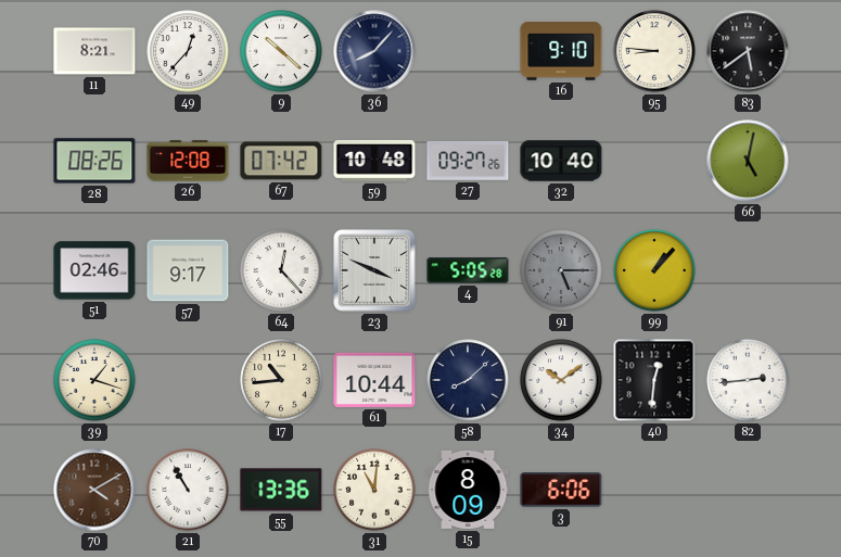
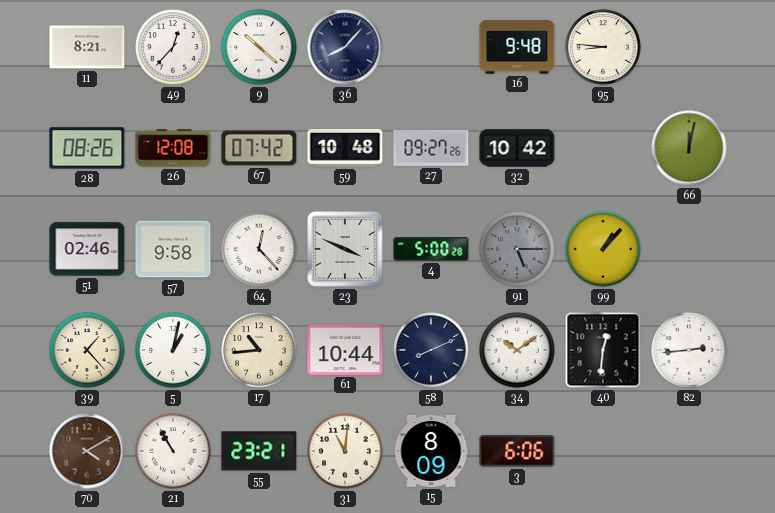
16: 9:10 -> 9:48
83: 5:39 -> none
32: 10:40 -> 10:42
66: 5:02 -> 12:02
57: 9:17 -> 9:58
4: 5:05 -> 5:00
39: 1:18 -> 1:23
5: none -> 1:02
58: 8:08 -> 8:11
55: 13:36 -> 23:21
